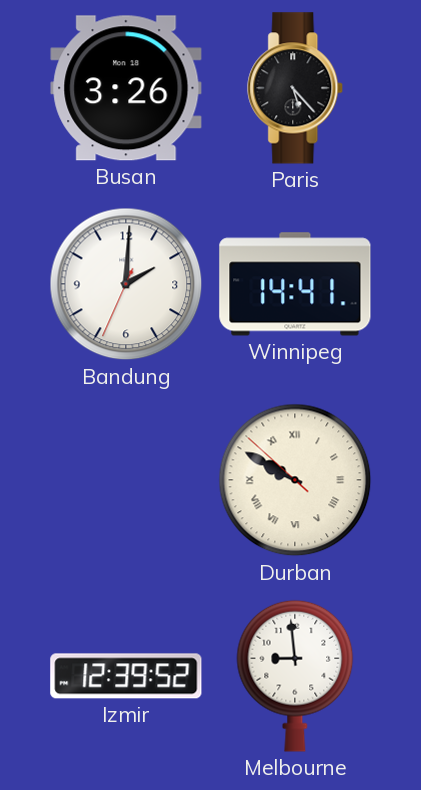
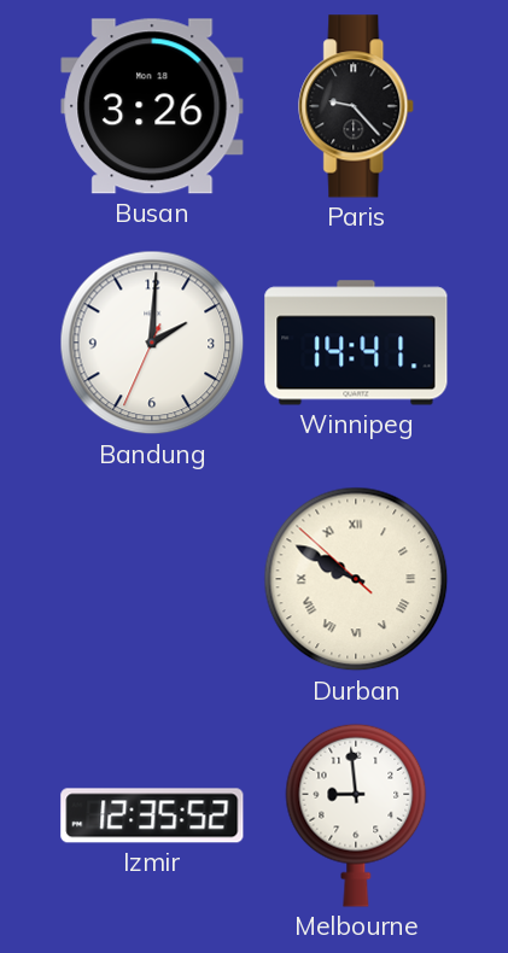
Paris: 5:23 -> 9:23
Izmir: 12:39 -> 12:35
